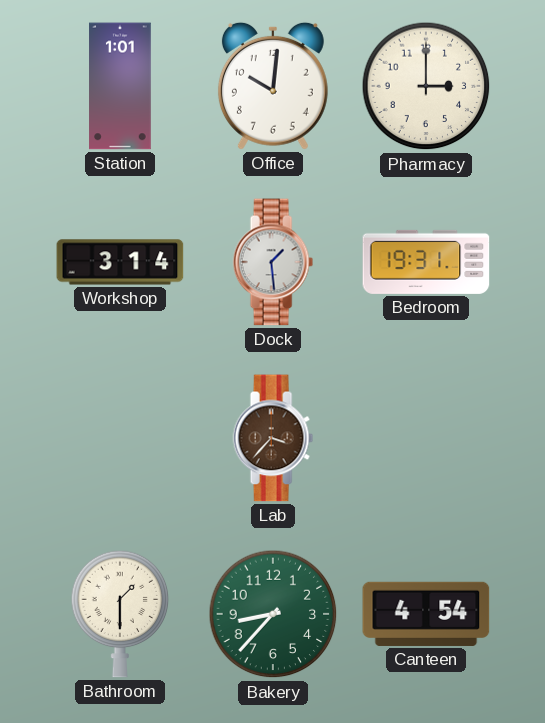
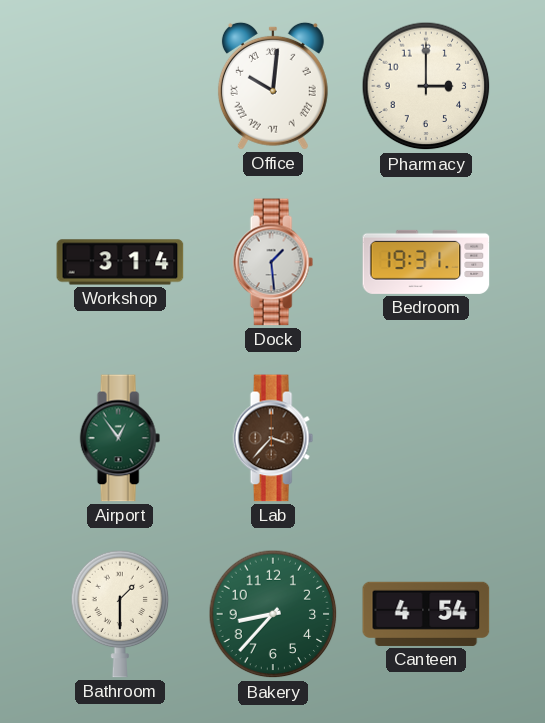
Station: 1:01 -> none
Office numerals: Arabic -> Roman
Airport: none -> 12:54
